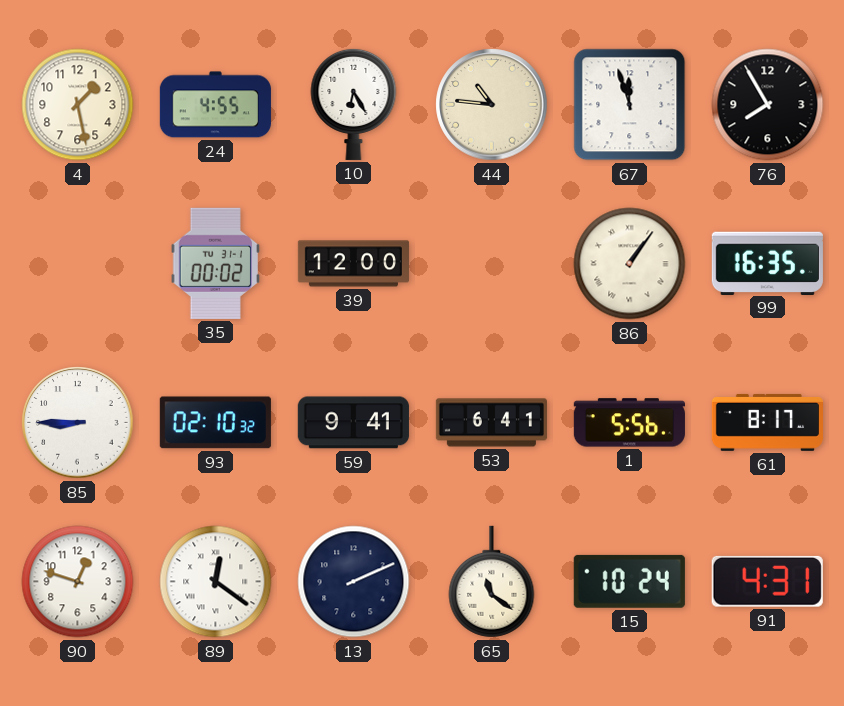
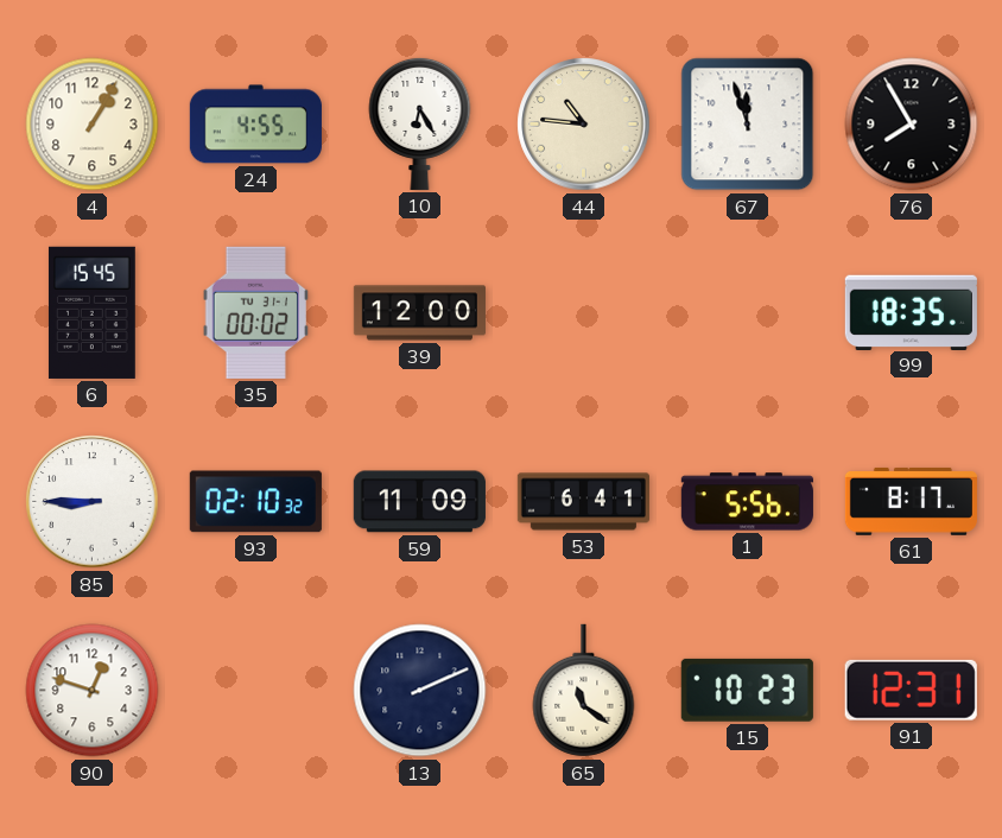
4: 1:28 -> 1:05
6: none -> 15:45
86: 1:06 -> none
99: 16:35 -> 18:35
59: 9:41 -> 11:09
89: 12:21 -> none
15: 10:24 -> 10:23
91: 4:31 -> 12:31
